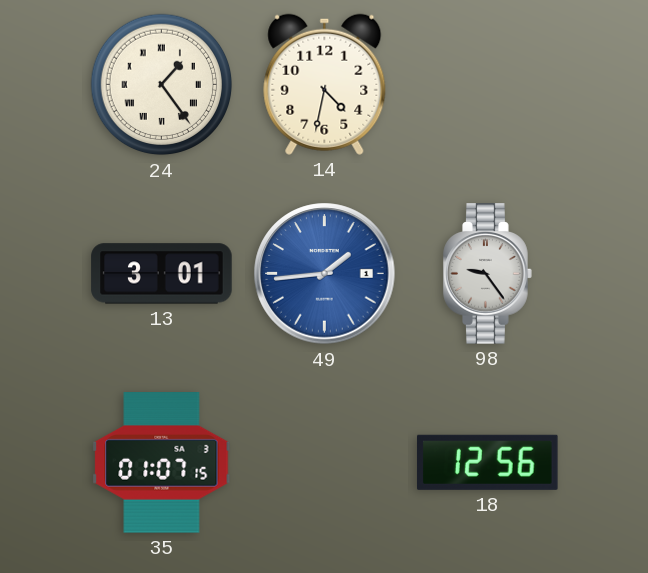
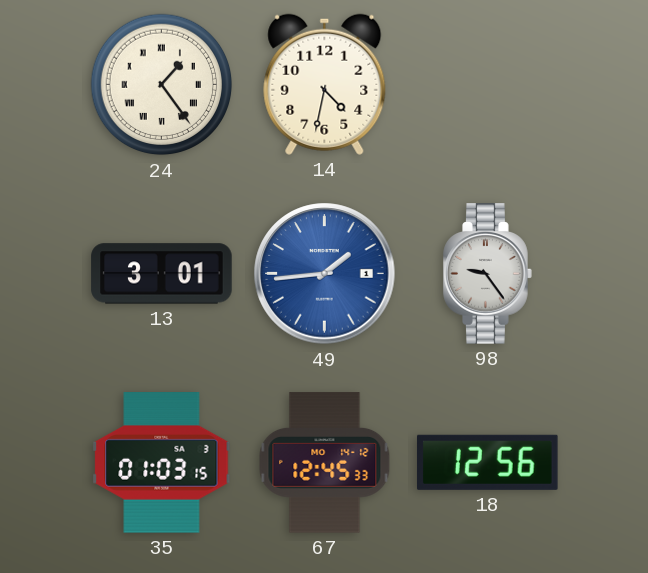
35: 01:07 -> 01:03
67: none -> 12:45
